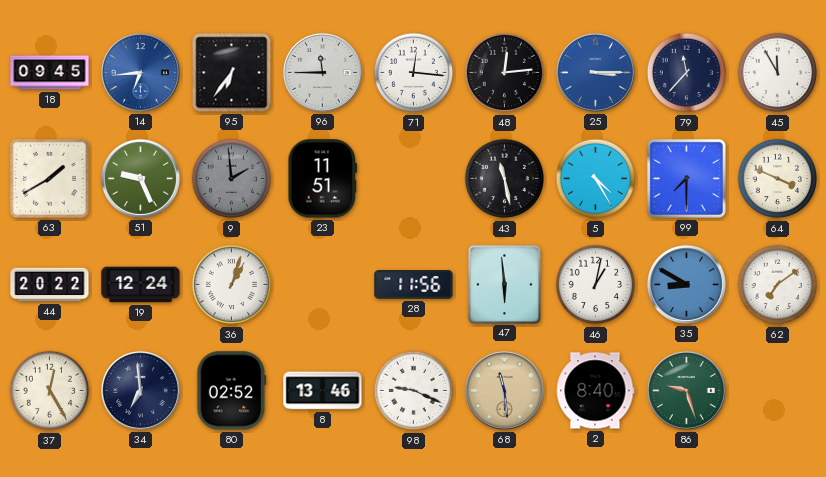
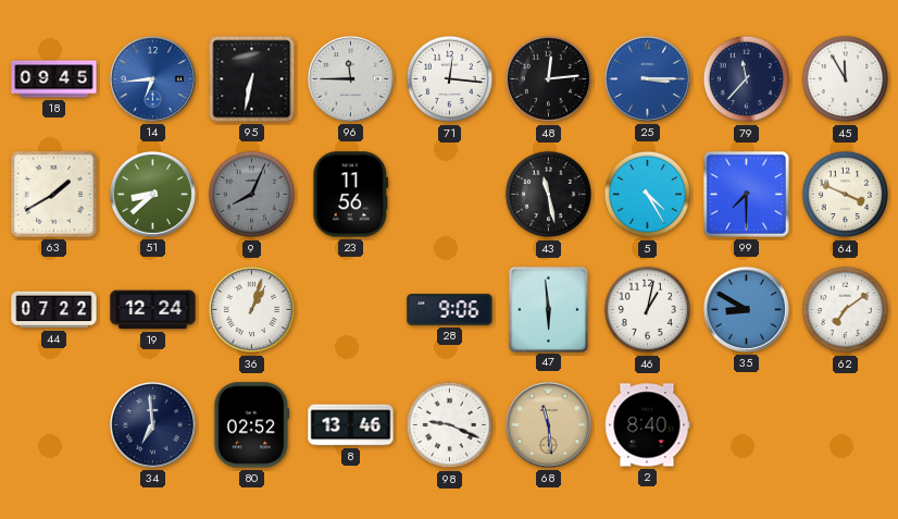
95: 6:36 -> 6:32
51: 9:26 -> 8:38
9: 1:59 -> 8:04
23: 11:51 -> 11:56
44: 20:22 -> 07:22
28: 11:56 -> 9:06
37: 12:25 -> none
86: 9:27 -> none
